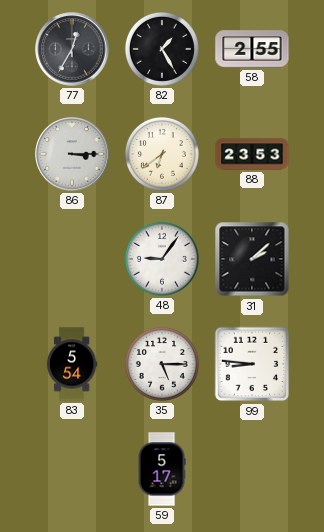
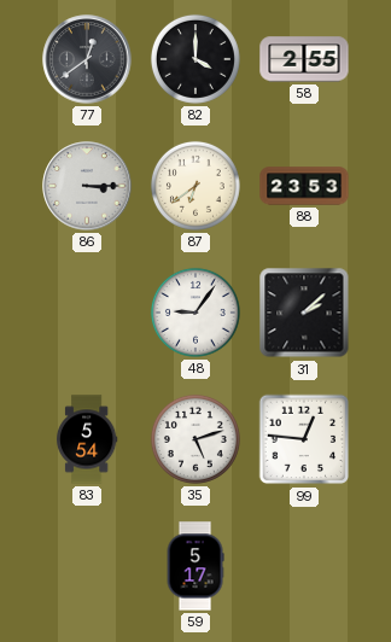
77: 12:35 -> 12:39
82: 1:25 -> 4:00
35: 5:15 -> 5:12
99: 8:46 -> 12:46
